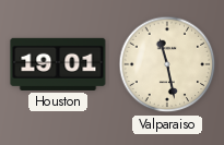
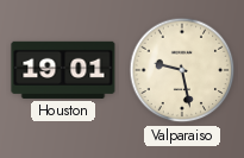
Valparaiso: 11:28 -> 9:28
